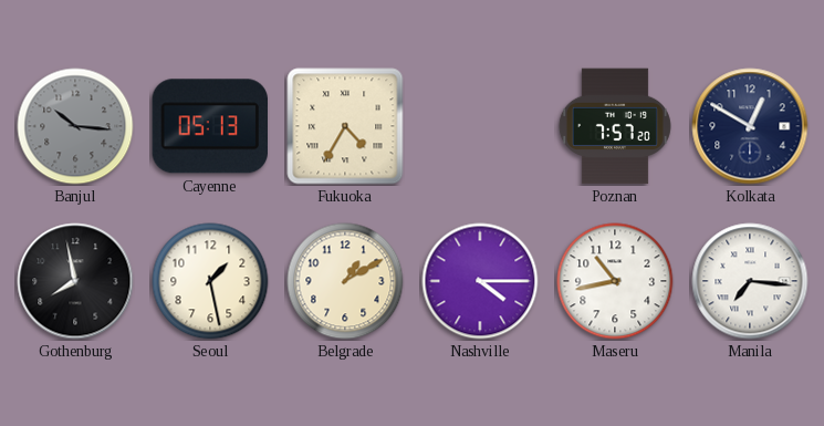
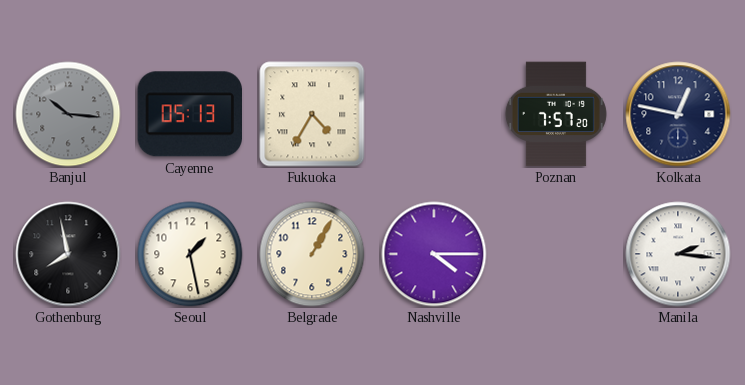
Kolkata: 12:50 -> 12:47
Belgrade: 1:10 -> 1:05
Maseru: 10:43 -> none
Manila: 7:16 -> 2:16
